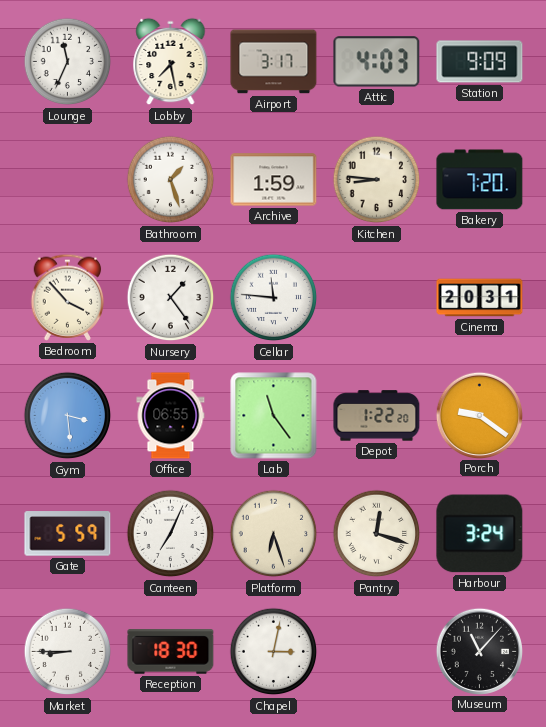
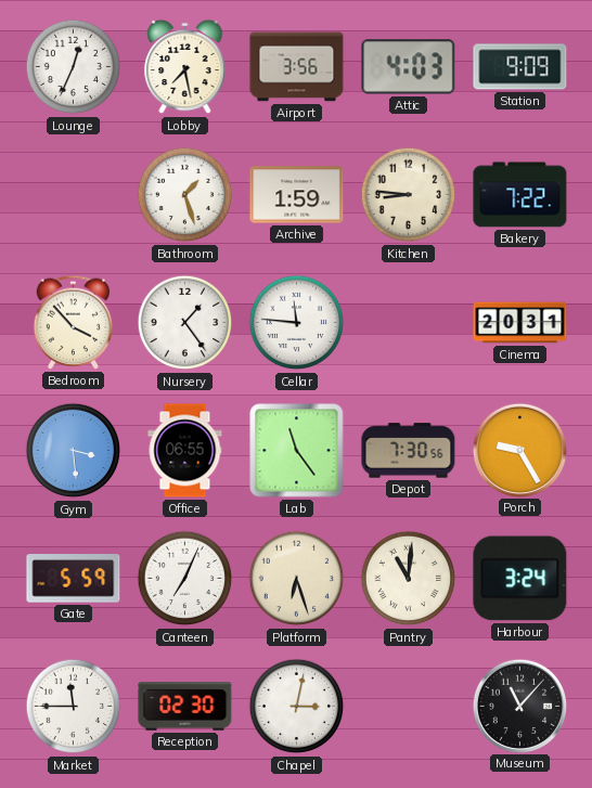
Lounge: 11:34 -> 12:34
Airport: 3:17 -> 3:56
Bakery: 7:20 -> 7:22
Depot: 1:22 -> 7:30
Porch: 9:21 -> 9:25
Pantry: 12:18 -> 11:01
Market: 8:45 -> 11:45
Reception: 18:30 -> 02:30
